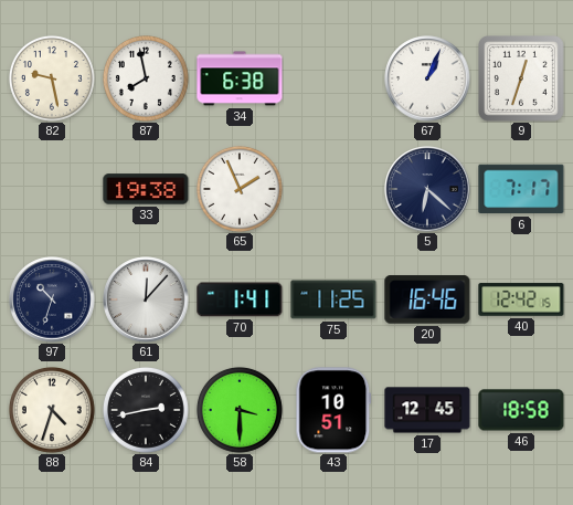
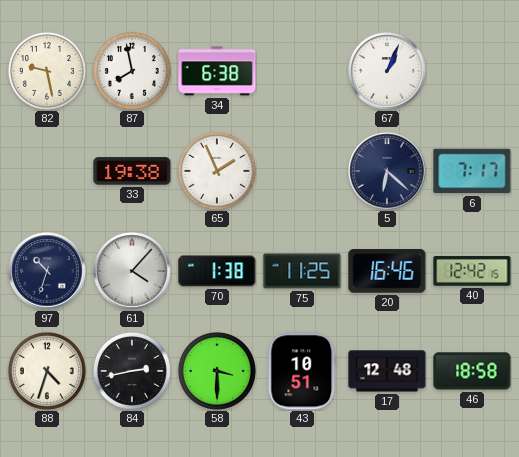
9: 12:33 -> none
61: 12:07 -> 4:07
70: 1:41 -> 1:38
17: 12:45 -> 12:48
